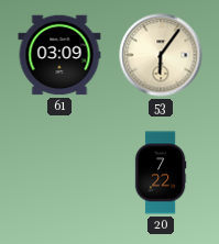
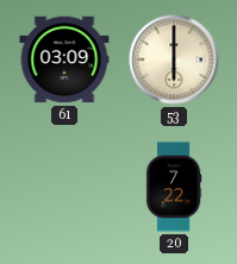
53: 6:06 -> 6:00
